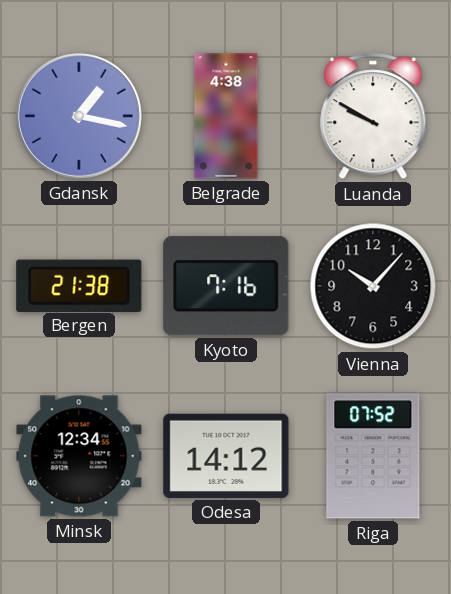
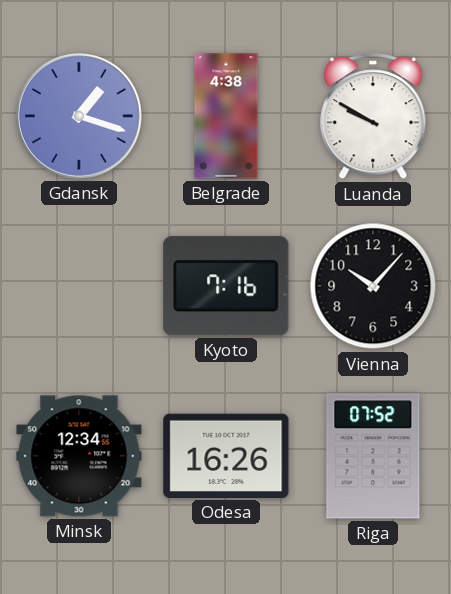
Gdansk: 1:17 -> 1:18
Bergen: 21:38 -> none
Odesa: 14:12 -> 16:26
